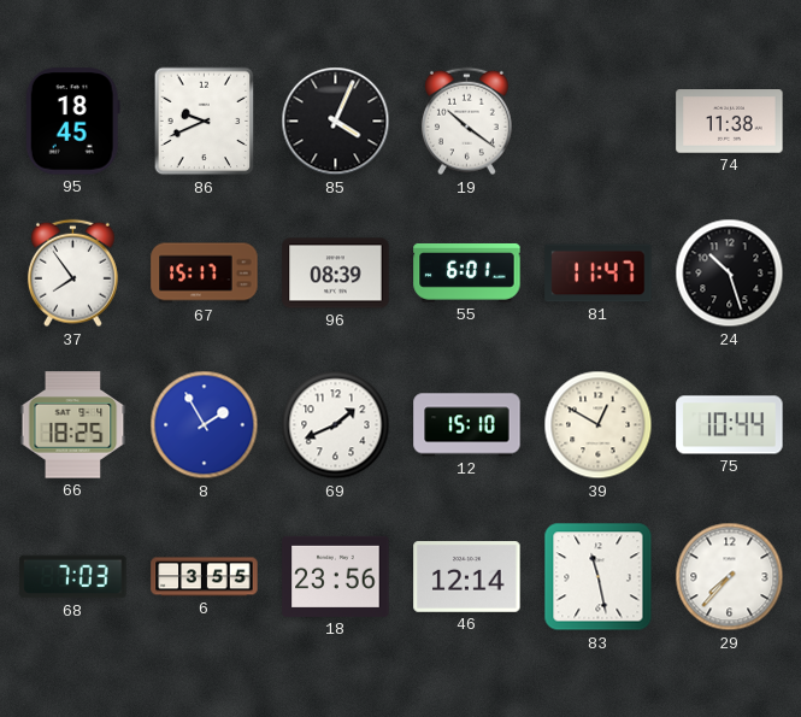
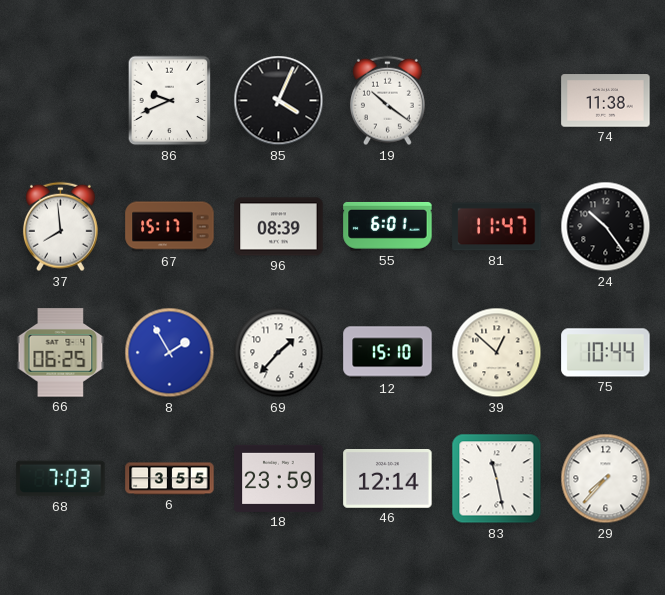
95: 18:45 -> none
37: 7:54 -> 7:59
24: 10:27 -> 10:24
66: 18:25 -> 06:25
69: 1:41 -> 1:37
39: 12:50 -> 12:52
18: 23:56 -> 23:59
